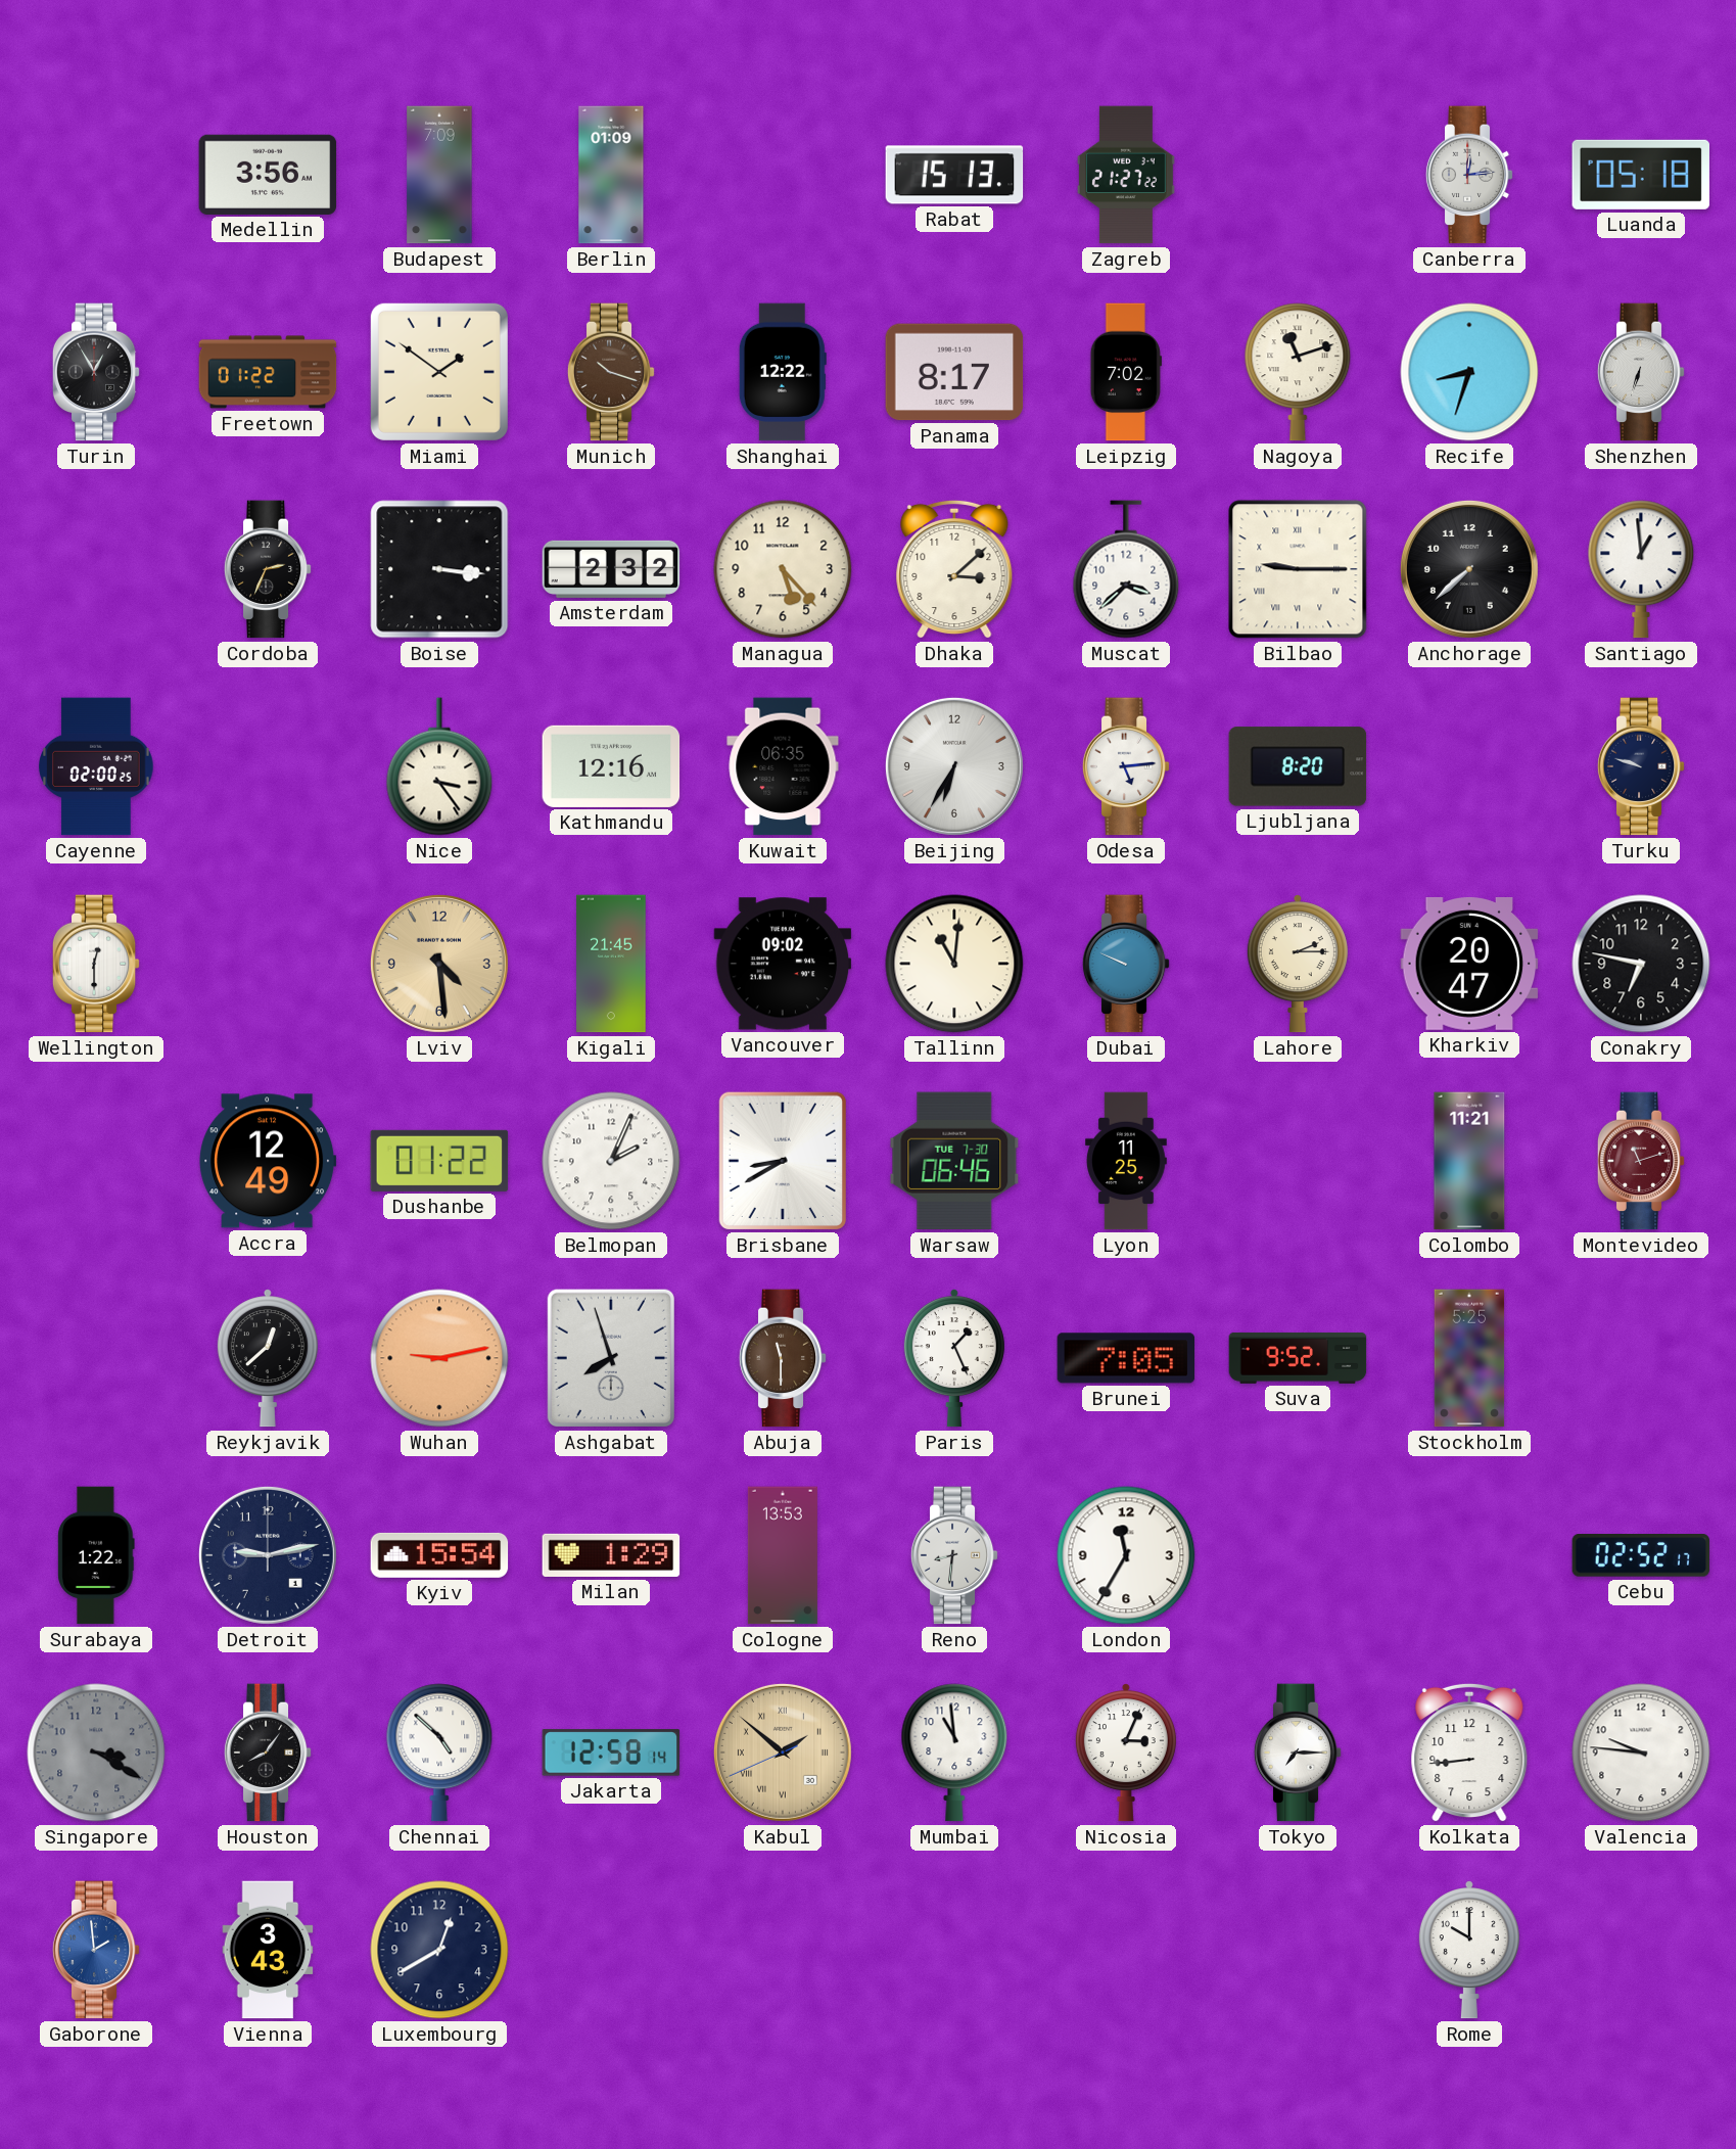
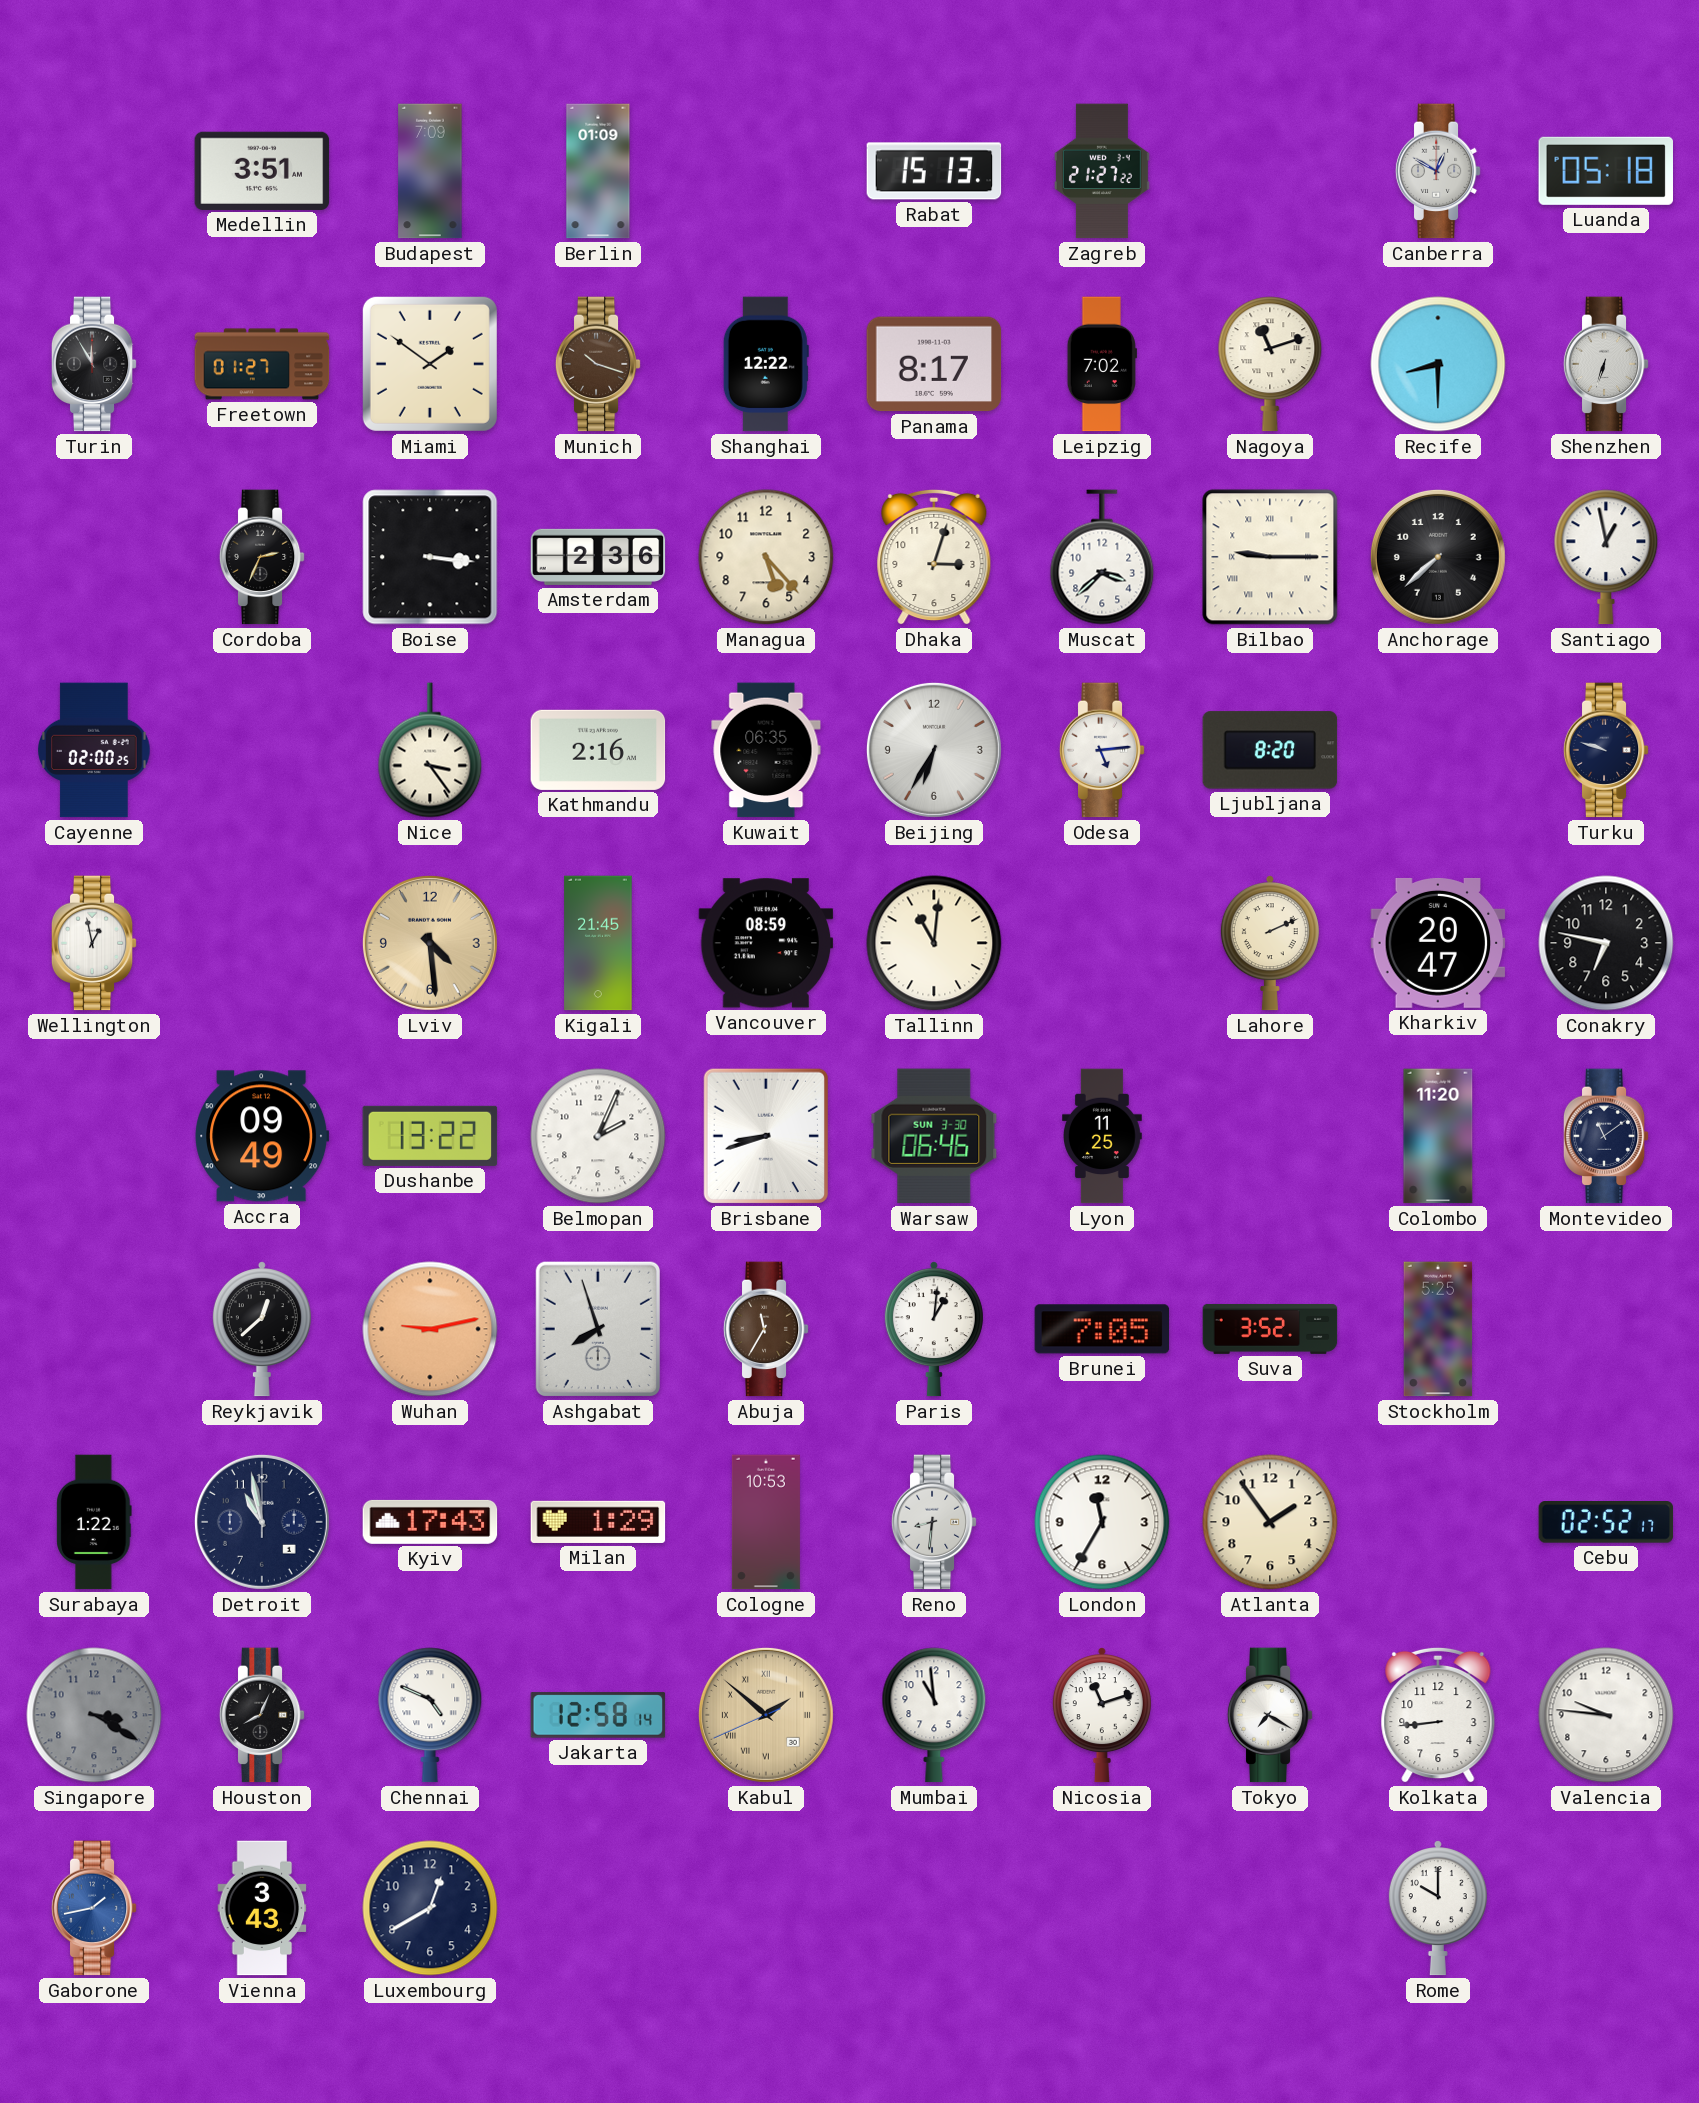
Medellin: 3:56 -> 3:51
Canberra: 12:14 -> 12:50
Turin: 12:55 -> 11:55
Freetown: 01:22 -> 01:27
Recife: 8:33 -> 8:30
Amsterdam: 2:32 -> 2:36
Dhaka: 3:08 -> 3:03
Santiago: 12:59 -> 12:58
Kathmandu: 12:16 -> 2:16
Wellington: 12:30 -> 12:58
Vancouver: 09:02 -> 08:59
Dubai: 9:49 -> none
Lahore: 2:15 -> 2:11
Accra: 12:49 -> 09:49
Dushanbe: 01:22 -> 13:22
Brisbane: 8:40 -> 8:42
Warsaw date: TUE 7-30 -> SUN 3-30
Colombo: 11:21 -> 11:20
Montevideo: 11:12 -> 11:09
Montevideo dial: burgundy -> navy
Abuja: 11:30 -> 11:35
Paris: 1:26 -> 1:01
Suva: 9:52 -> 3:52
Detroit: 9:13 -> 10:58
Kyiv: 15:54 -> 17:43
Cologne: 13:53 -> 10:53
Atlanta: none -> 1:54
Houston: 8:06 -> 8:04
Chennai: 4:52 -> 4:49
Nicosia: 3:04 -> 11:12
Tokyo: 7:15 -> 7:20
Gaborone: 1:59 -> 1:43
